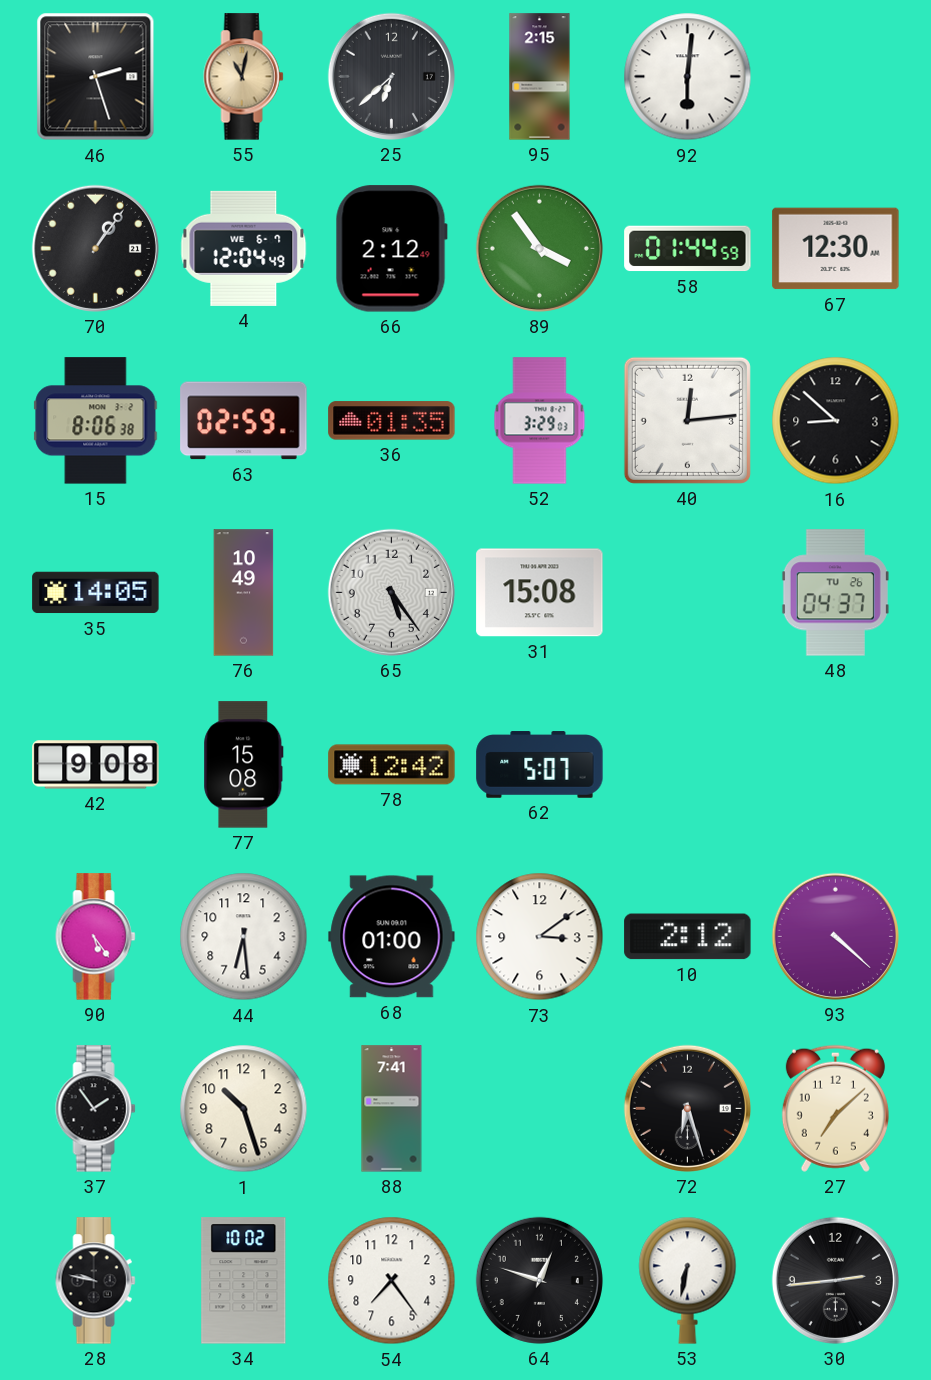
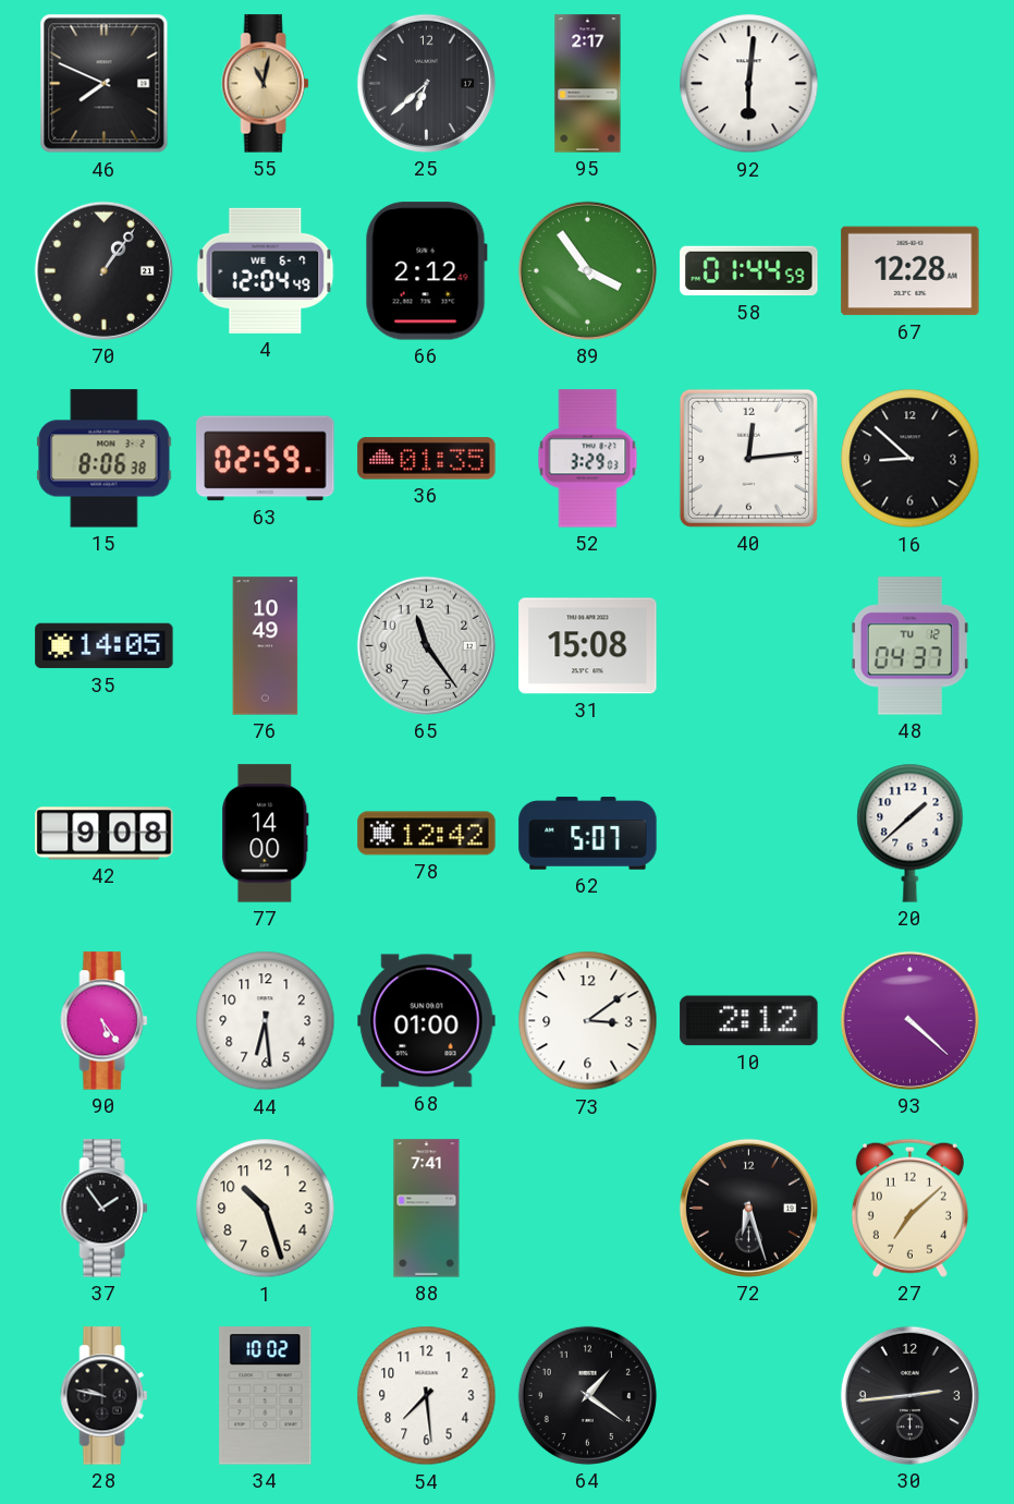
46: 2:27 -> 7:49
95: 2:15 -> 2:17
67: 12:30 -> 12:28
65: 5:24 -> 11:24
48 date: TU 26 -> TU 12
77: 15:08 -> 14:00
20: none -> 1:38
54: 7:24 -> 7:29
64: 12:48 -> 1:21
53: 6:32 -> none
